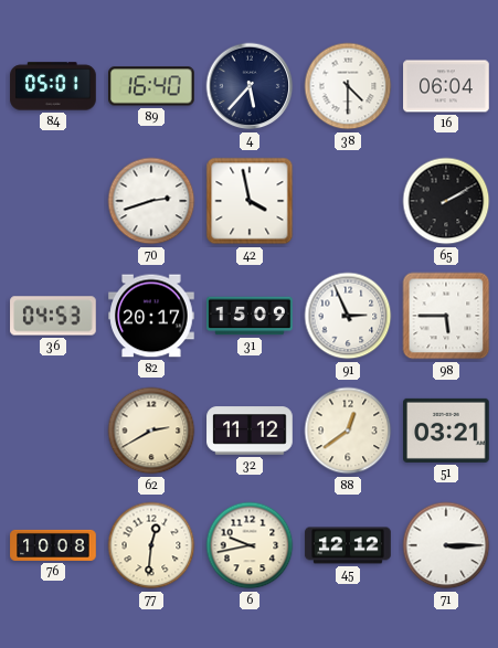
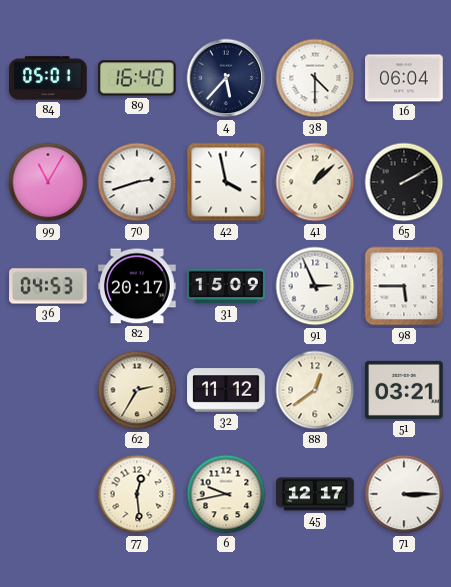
99: none -> 11:05
41: none -> 1:08
62: 2:40 -> 2:35
76: 10:08 -> none
77: 12:31 -> 12:29
45: 12:12 -> 12:17
